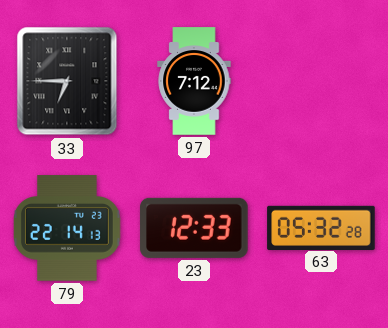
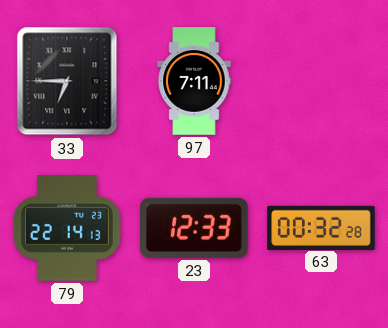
97: 7:12 -> 7:11
63: 05:32 -> 00:32
